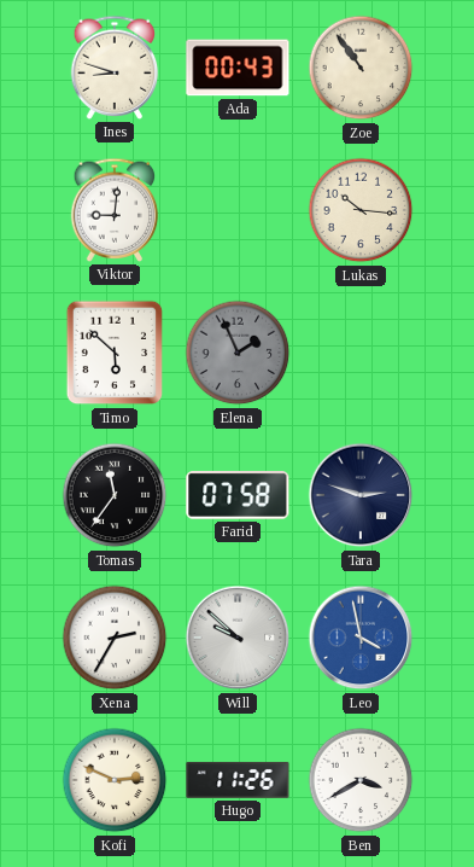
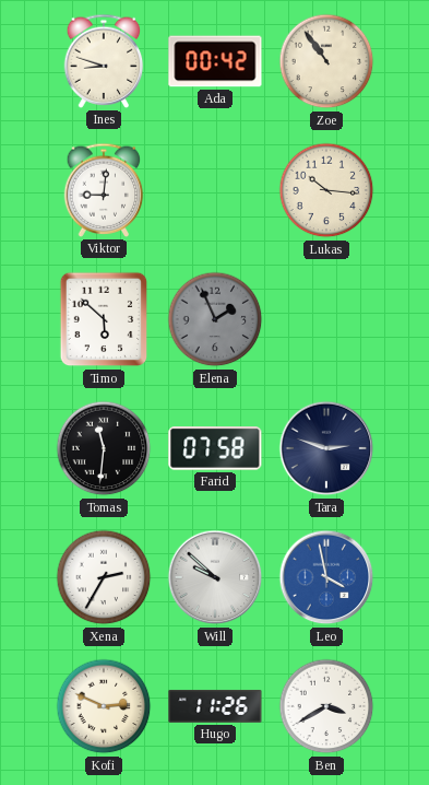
Ada: 00:43 -> 00:42
Tomas: 11:36 -> 11:31
